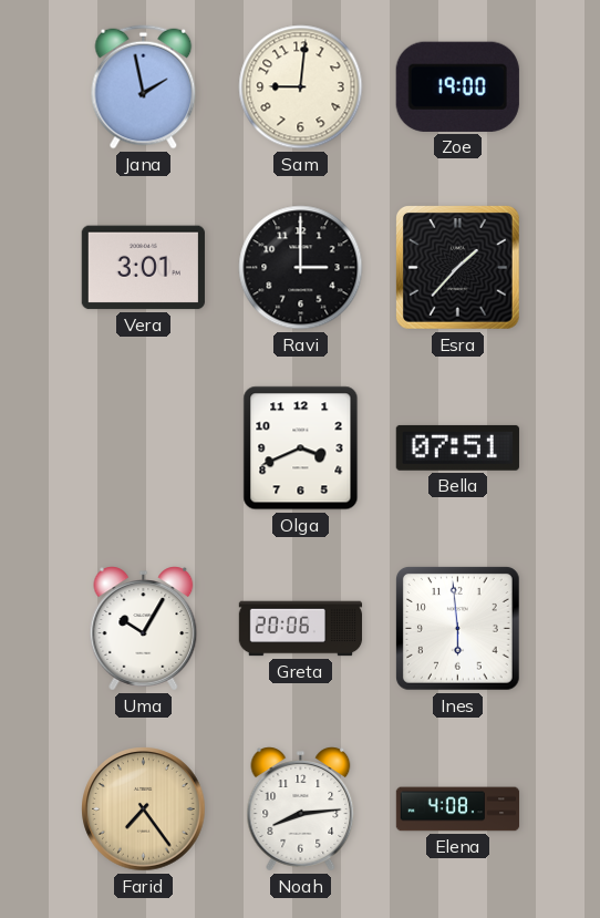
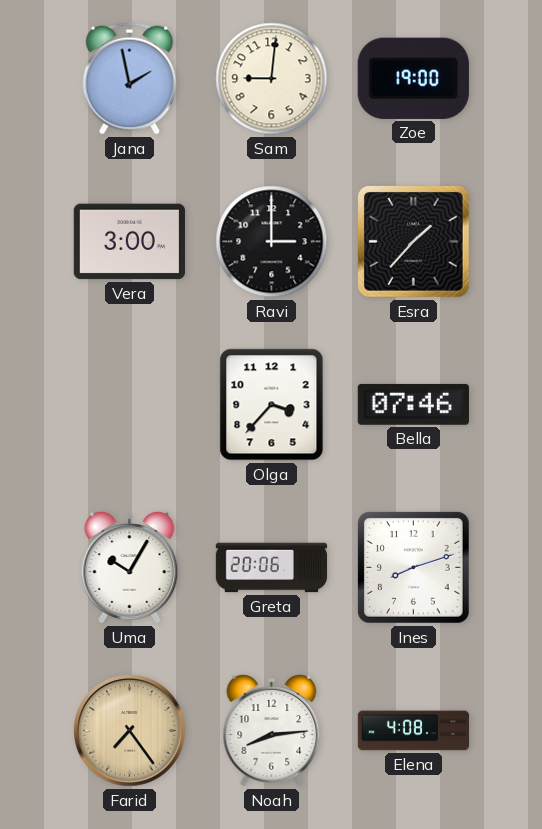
Vera: 3:01 -> 3:00
Olga: 3:41 -> 3:37
Bella: 07:51 -> 07:46
Ines: 5:59 -> 8:12
